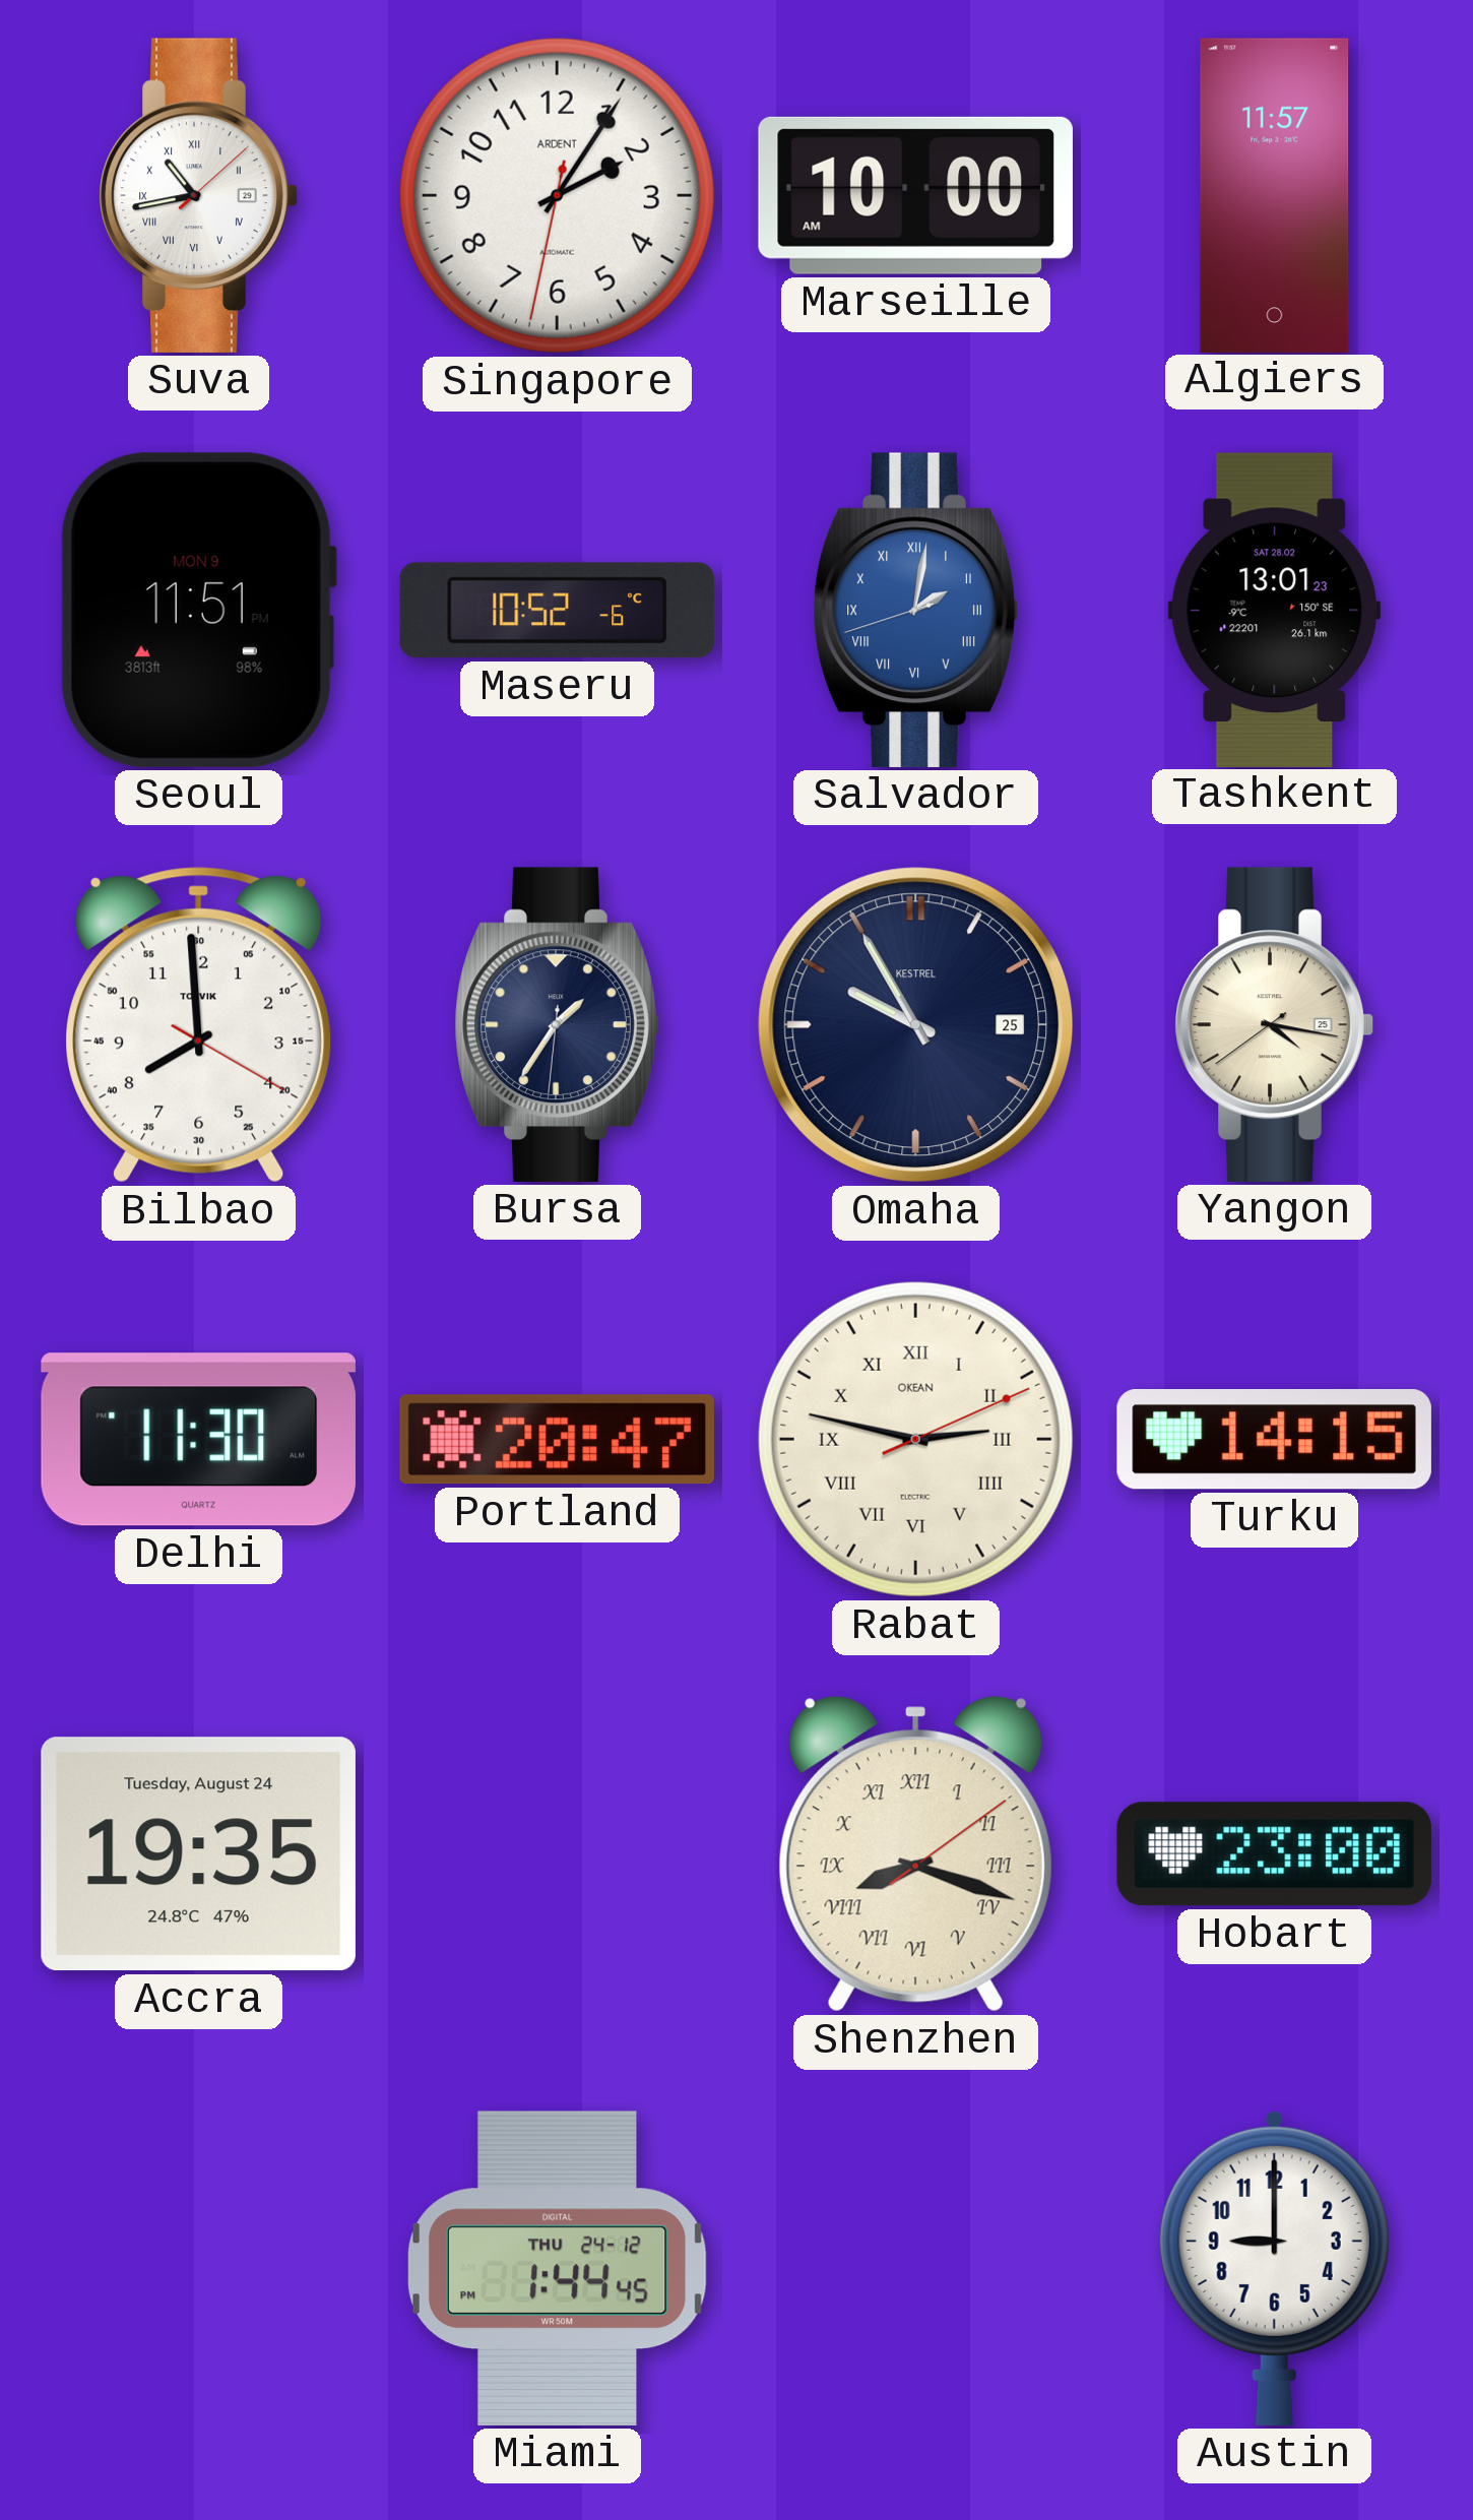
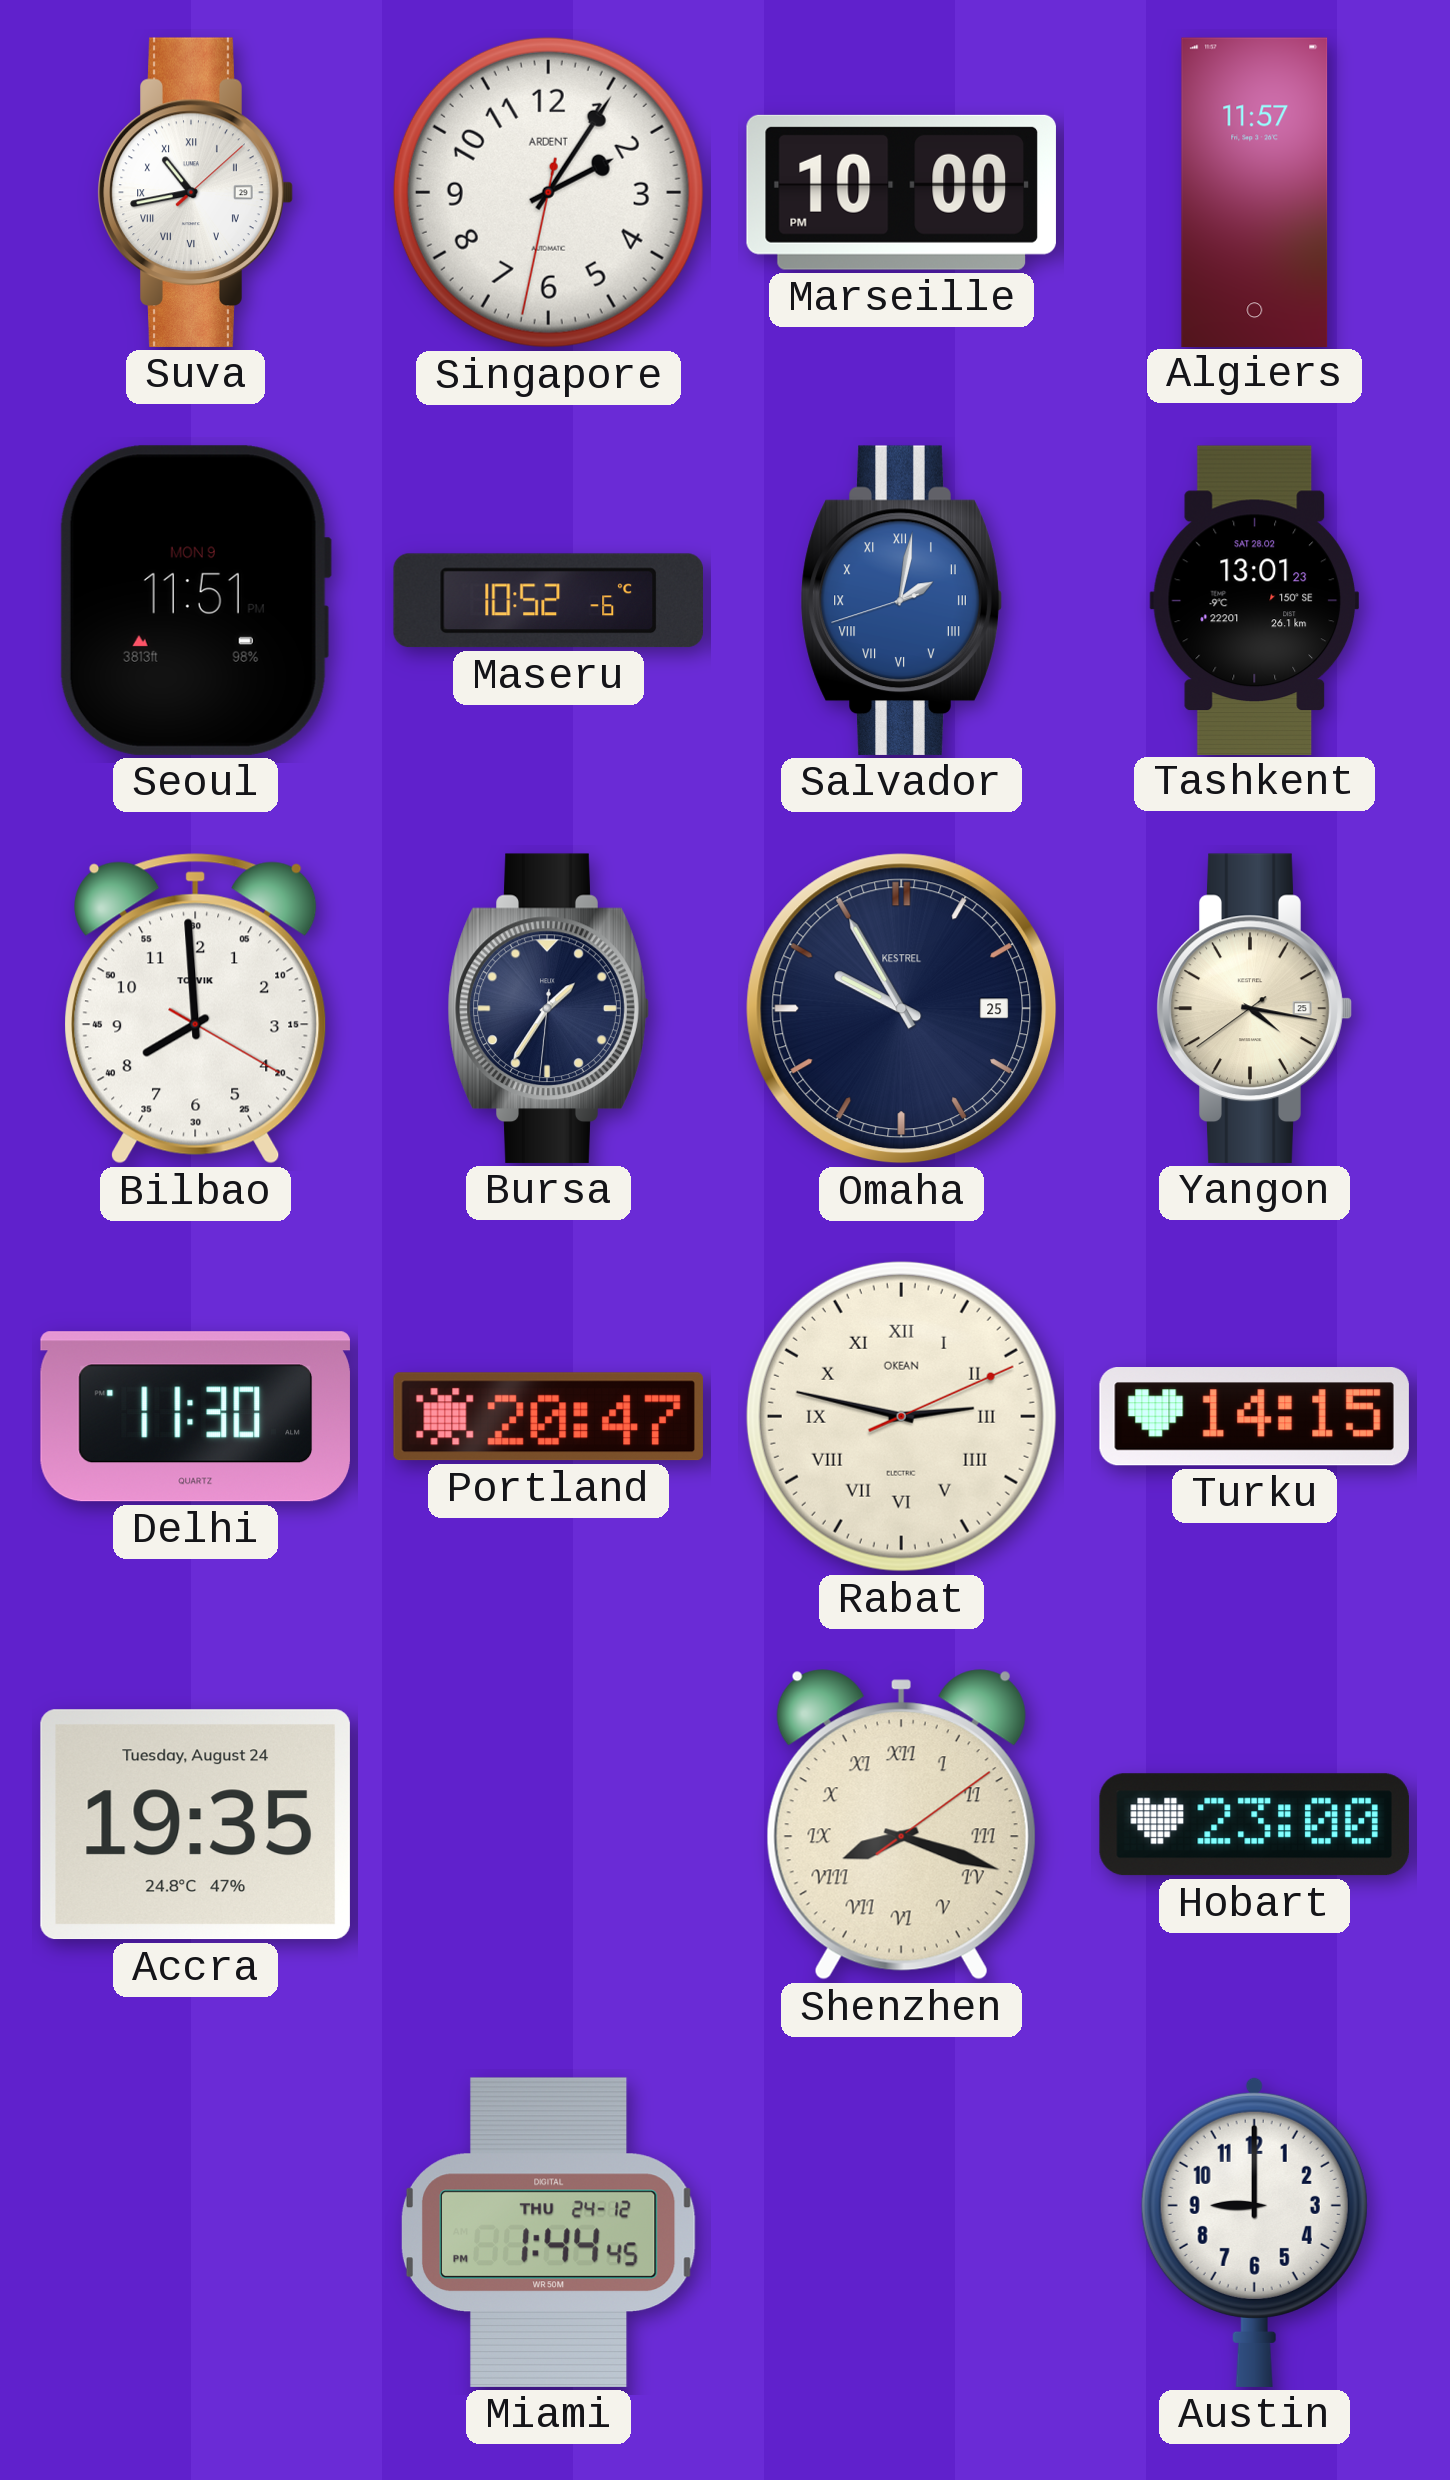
Marseille: 10:00 AM -> 10:00 PM
